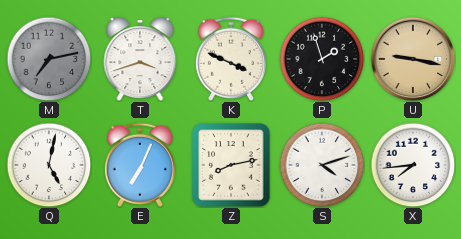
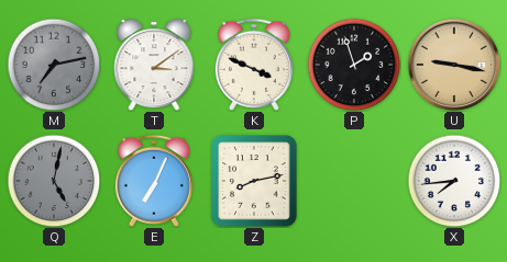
T: 3:42 -> 3:09
Q dial: white -> grey
S: 4:12 -> none
